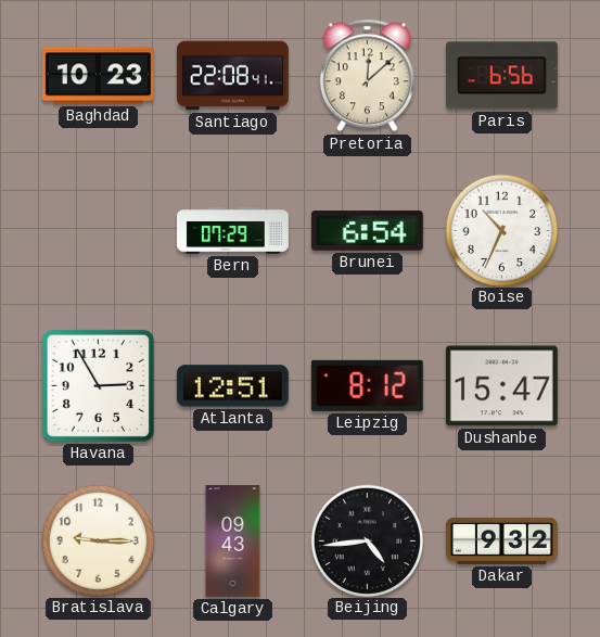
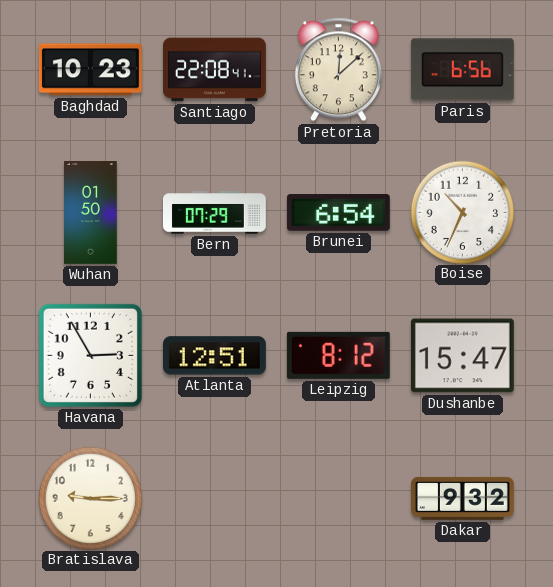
Wuhan: none -> 01:50
Calgary: 09:43 -> none
Beijing: 4:44 -> none
